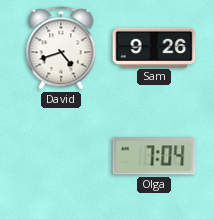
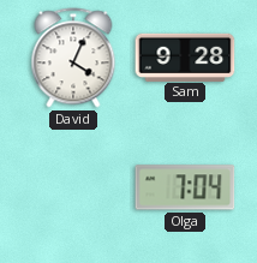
David: 4:42 -> 4:04
Sam: 9:26 -> 9:28
